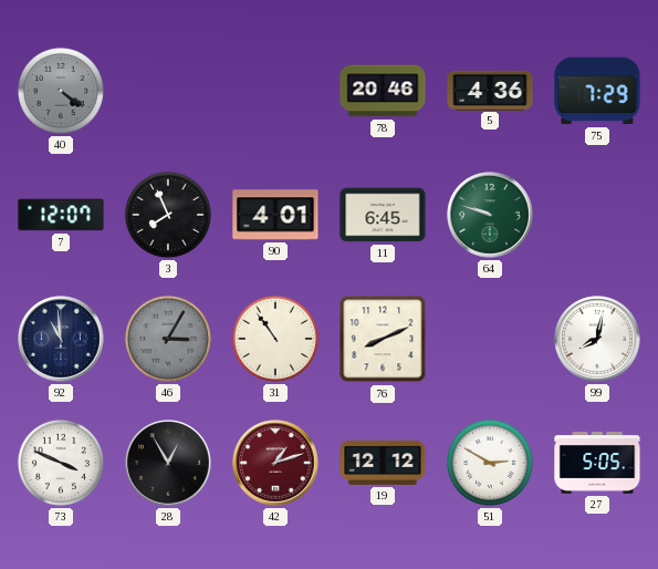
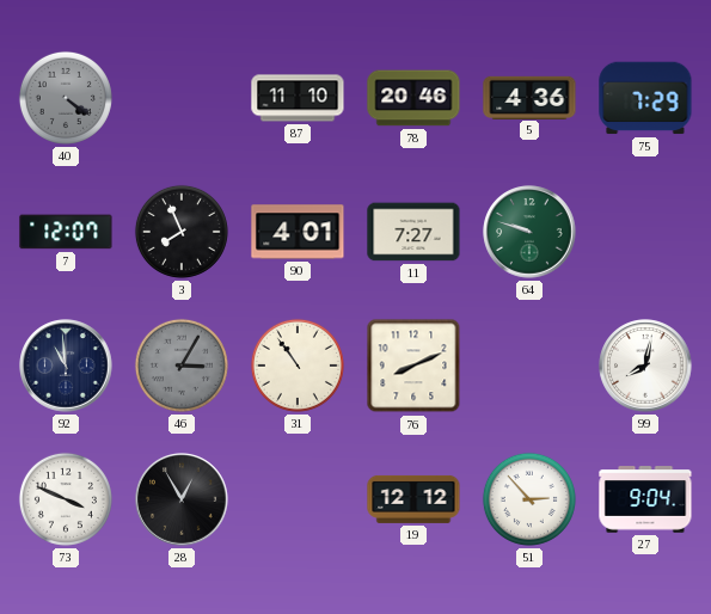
87: none -> 11:10
11: 6:45 -> 7:27
42: 1:12 -> none
51: 2:50 -> 2:53
27: 5:05 -> 9:04
